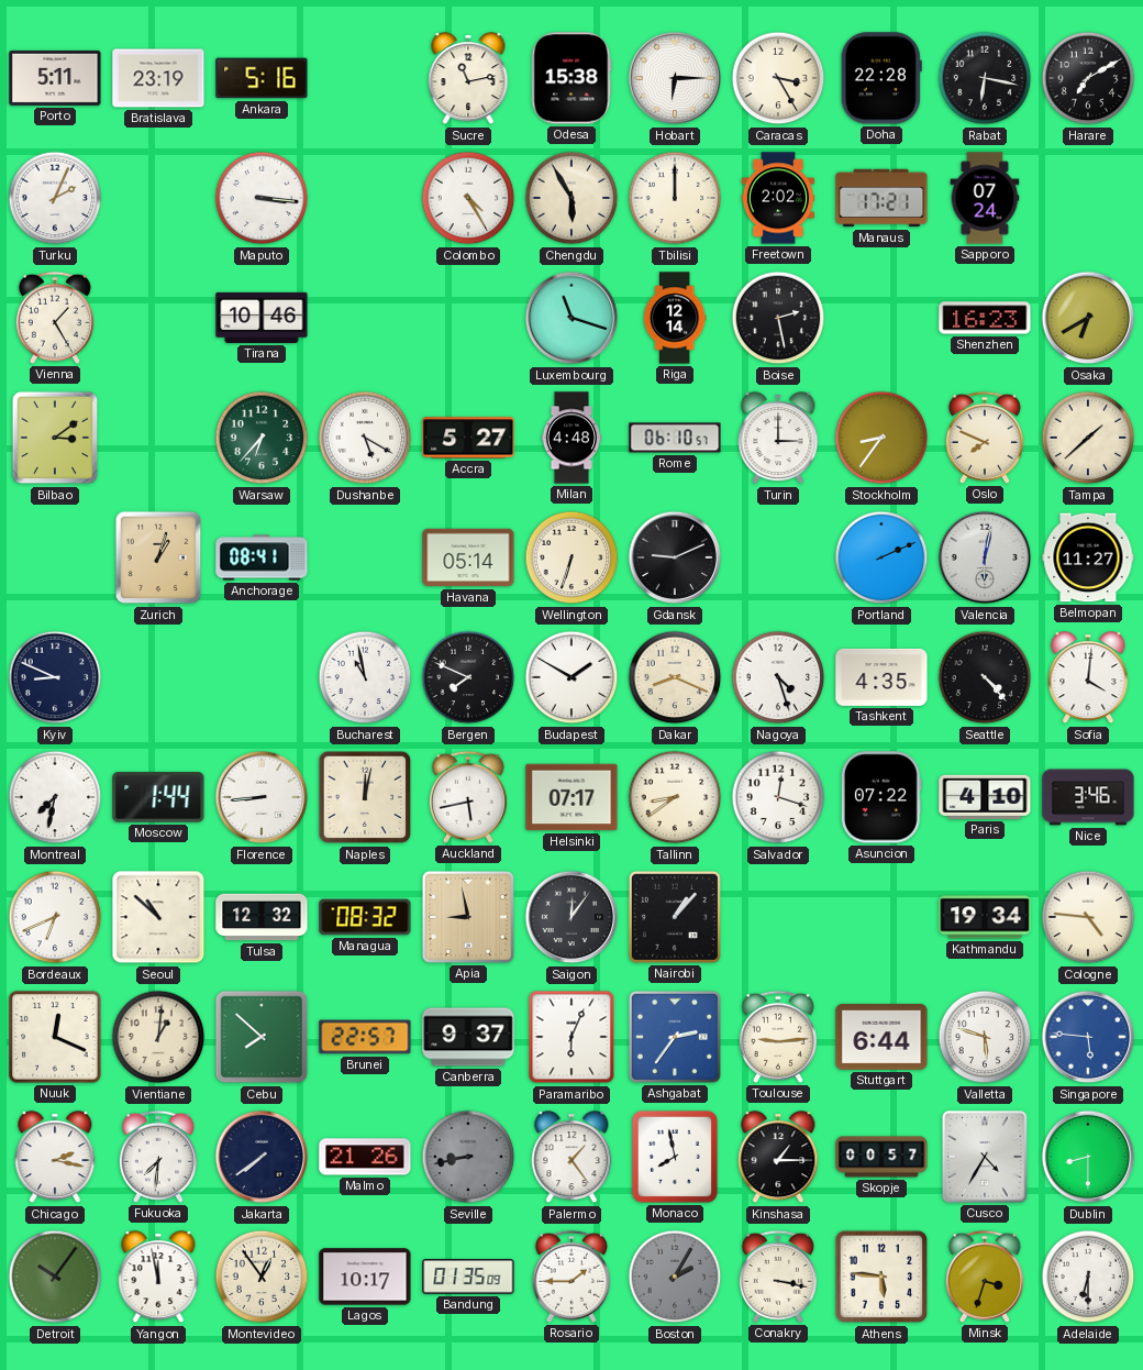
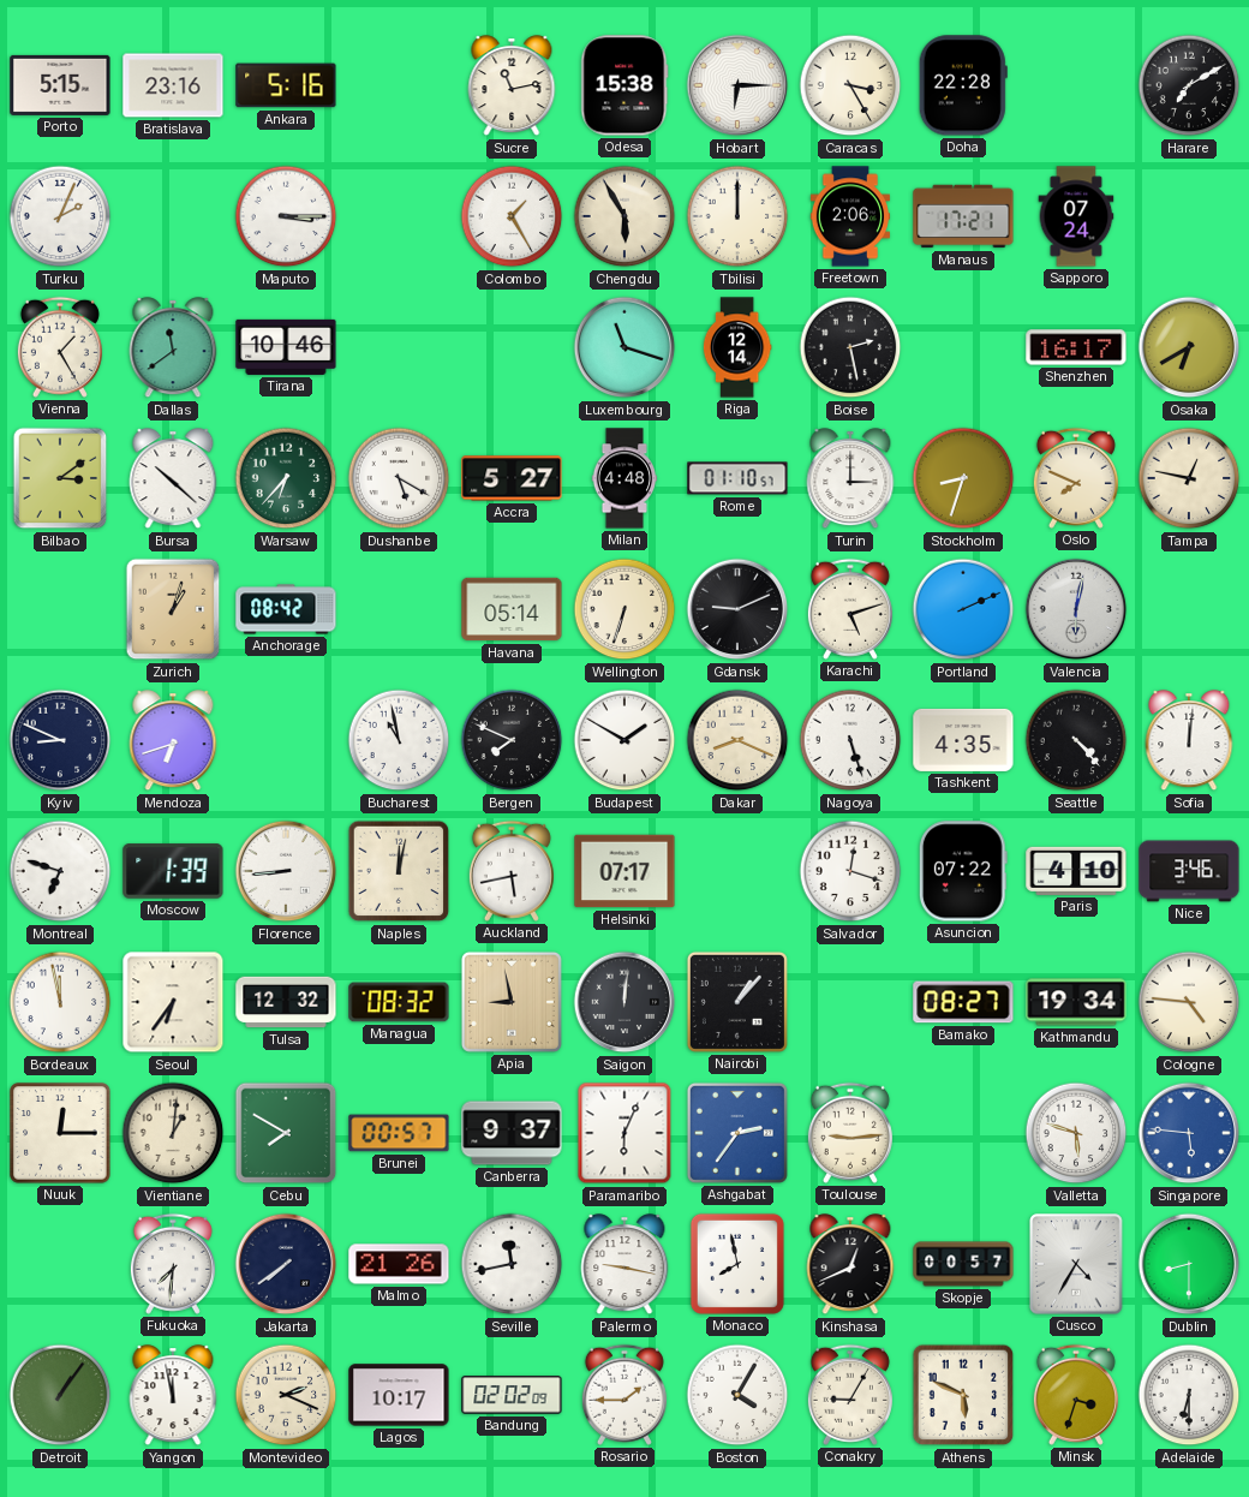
Porto: 5:11 -> 5:15
Bratislava: 23:19 -> 23:16
Rabat: 6:17 -> none
Maputo: 3:16 -> 3:15
Colombo: 4:25 -> 1:25
Freetown: 2:02 -> 2:06
Dallas: none -> 11:39
Shenzhen: 16:23 -> 16:17
Bursa: none -> 10:22
Rome: 06:10 -> 01:10
Stockholm: 8:36 -> 8:33
Tampa: 1:38 -> 12:47
Anchorage: 08:41 -> 08:42
Karachi: none -> 5:12
Belmopan: 11:27 -> none
Mendoza: none -> 6:42
Nagoya: 4:27 -> 5:27
Sofia: 4:01 -> 12:01
Montreal: 7:32 -> 6:48
Moscow: 1:44 -> 1:39
Tallinn: 8:39 -> none
Bordeaux: 6:41 -> 11:58
Seoul: 10:52 -> 6:36
Saigon: 12:06 -> 12:01
Bamako: none -> 08:27
Nuuk: 12:19 -> 12:15
Cebu: 7:52 -> 7:50
Brunei: 22:57 -> 00:57
Stuttgart: 6:44 -> none
Chicago: 2:17 -> none
Seville: 8:43 -> 11:43
Seville dial: grey -> white
Palermo: 1:24 -> 9:17
Kinshasa: 1:15 -> 12:41
Detroit: 10:06 -> 1:06
Montevideo: 12:54 -> 2:19
Bandung: 01:35 -> 02:02
Boston: 2:05 -> 4:05
Boston dial: grey -> white
Conakry: 3:17 -> 9:05
Athens: 5:46 -> 5:49
